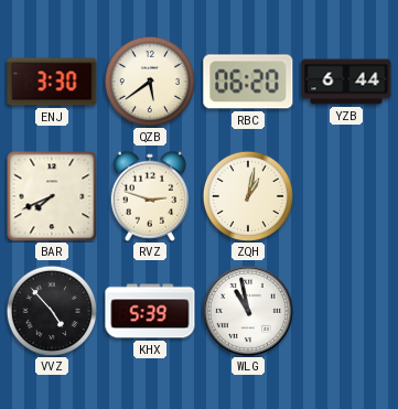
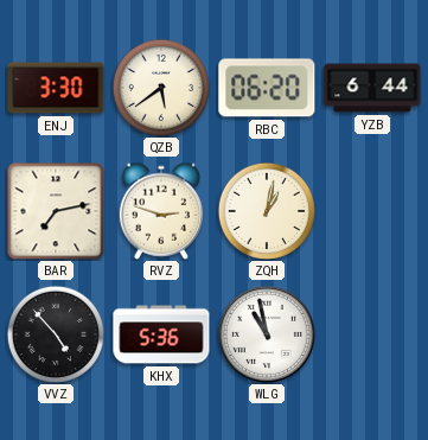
BAR: 7:41 -> 7:13
KHX: 5:39 -> 5:36
